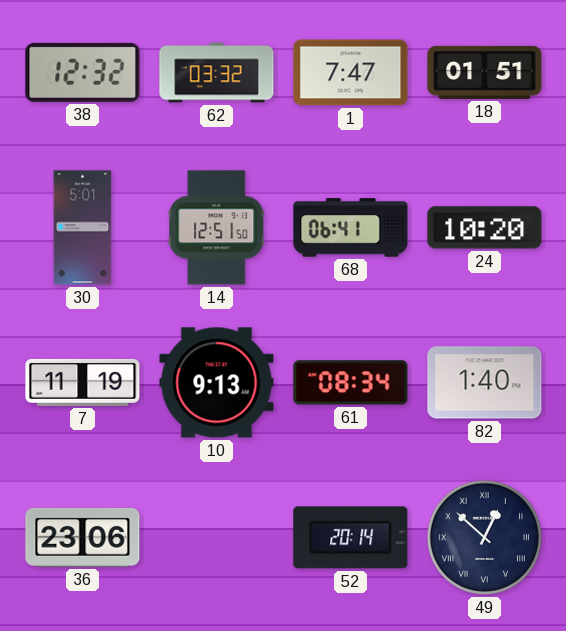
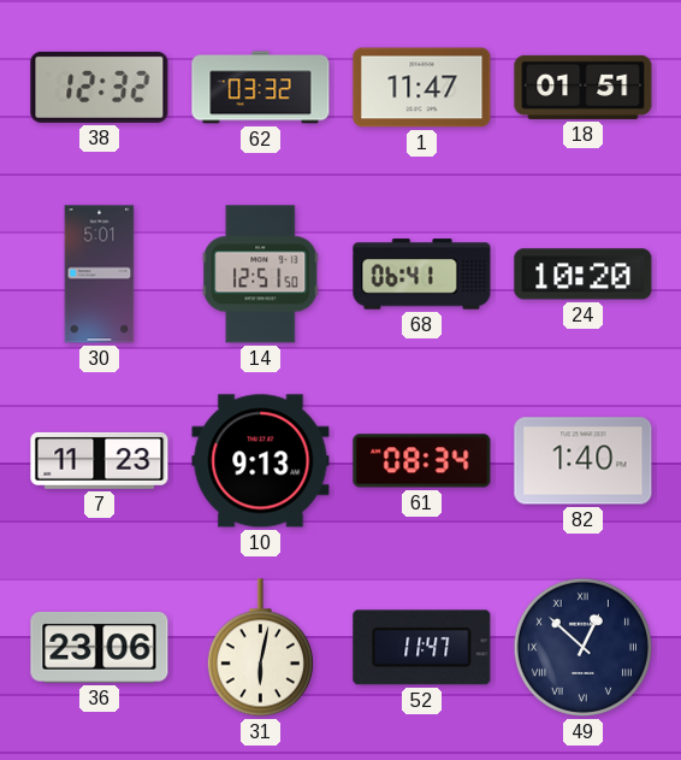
1: 7:47 -> 11:47
7: 11:19 -> 11:23
31: none -> 6:02
52: 20:14 -> 11:47
